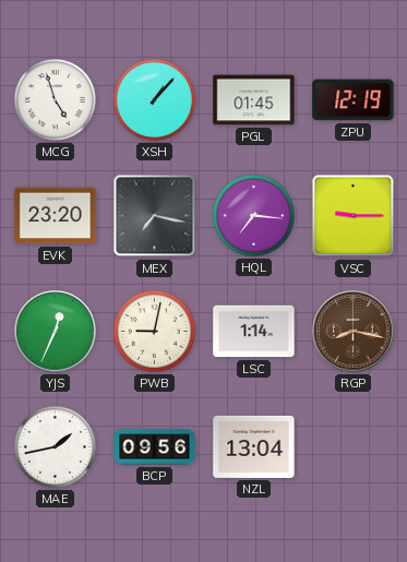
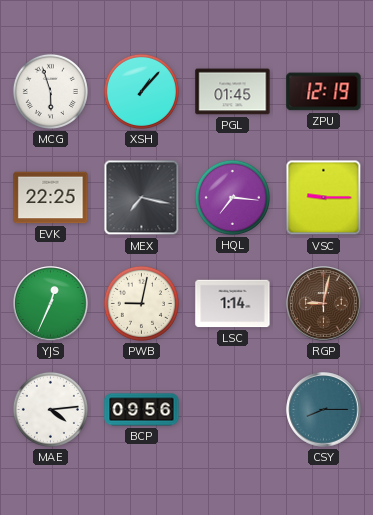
MCG: 4:57 -> 5:57
EVK: 23:20 -> 22:25
RGP: 8:17 -> 9:02
MAE: 1:43 -> 4:14
NZL: 13:04 -> none
CSY: none -> 8:15
